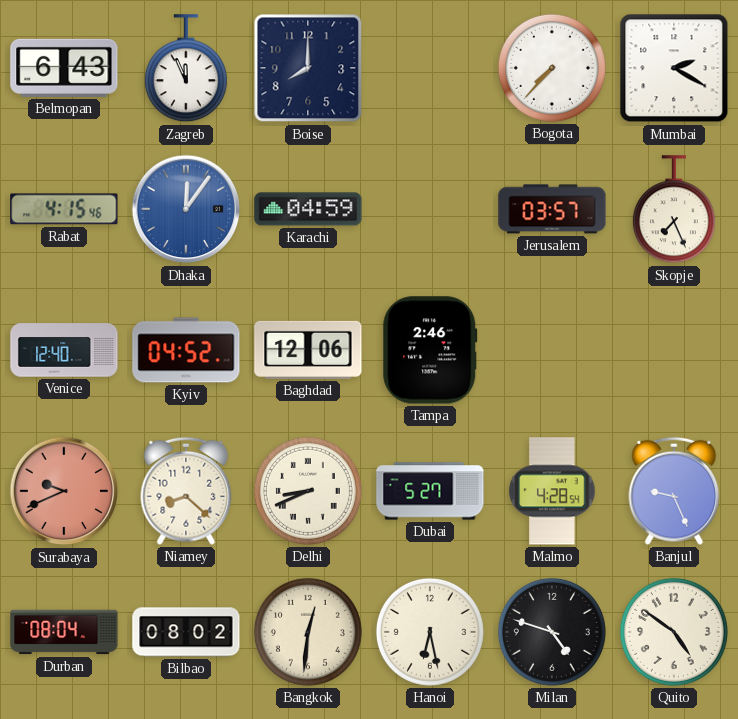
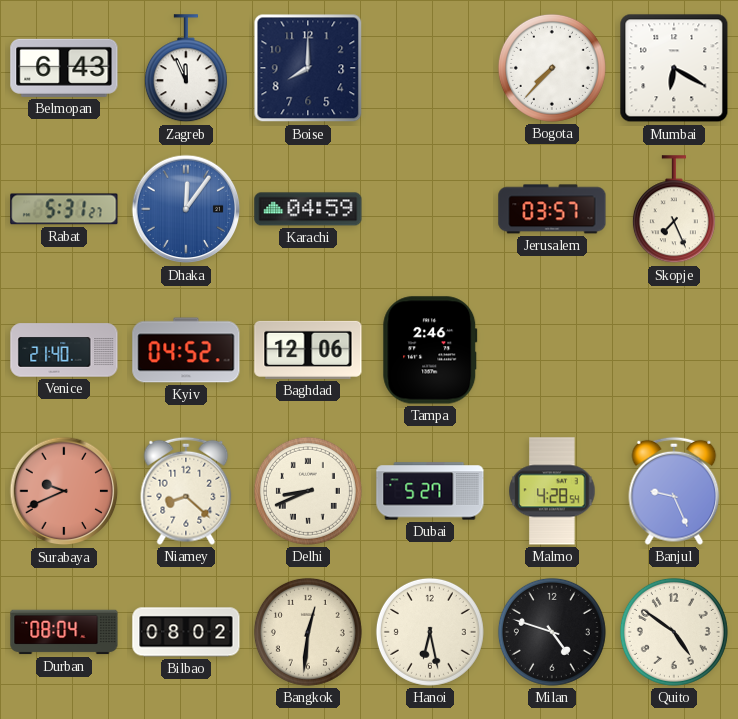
Mumbai: 2:20 -> 6:20
Rabat: 4:15 -> 5:31
Venice: 12:40 -> 21:40
